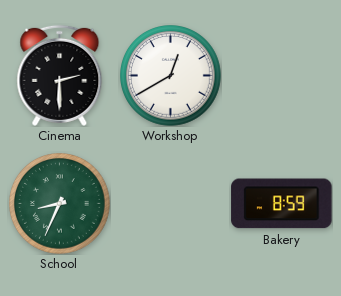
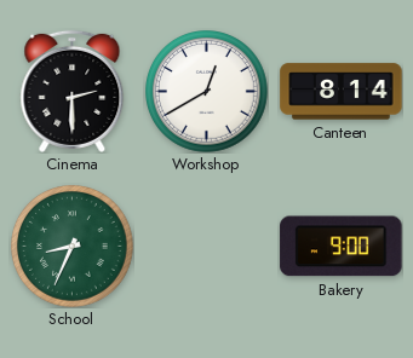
Canteen: none -> 8:14
Bakery: 8:59 -> 9:00
